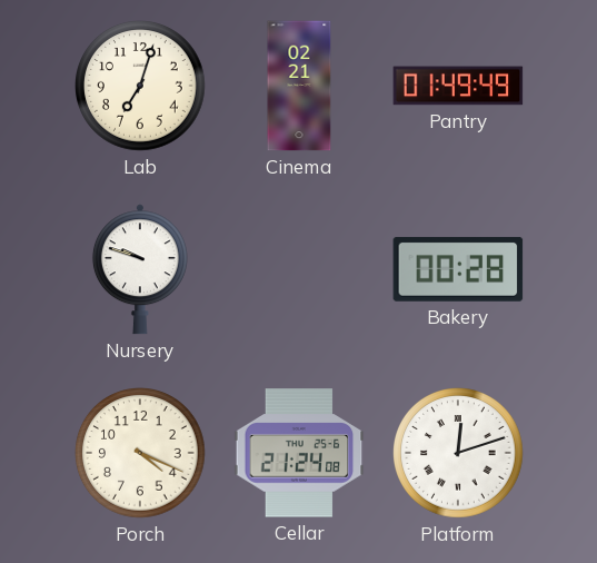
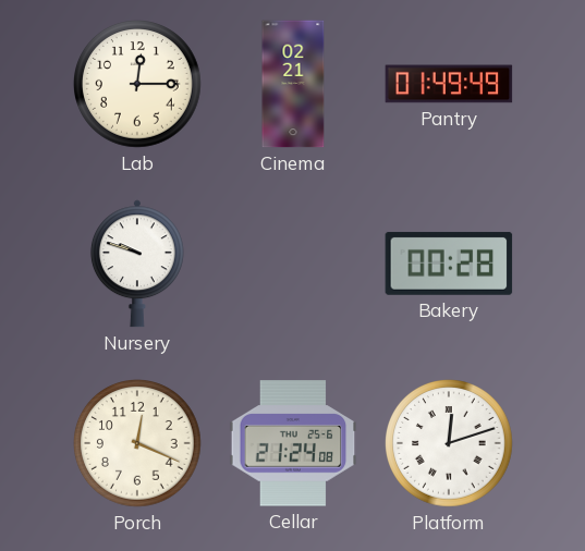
Lab: 7:03 -> 12:15
Porch: 4:19 -> 12:19
